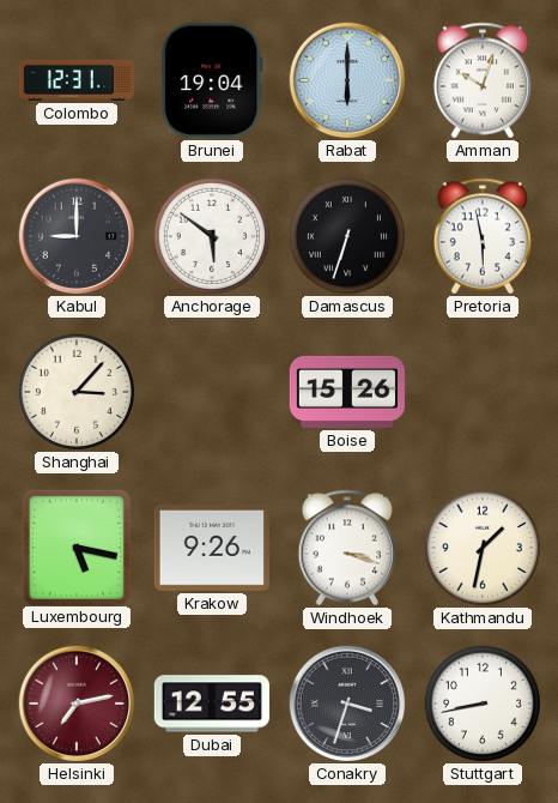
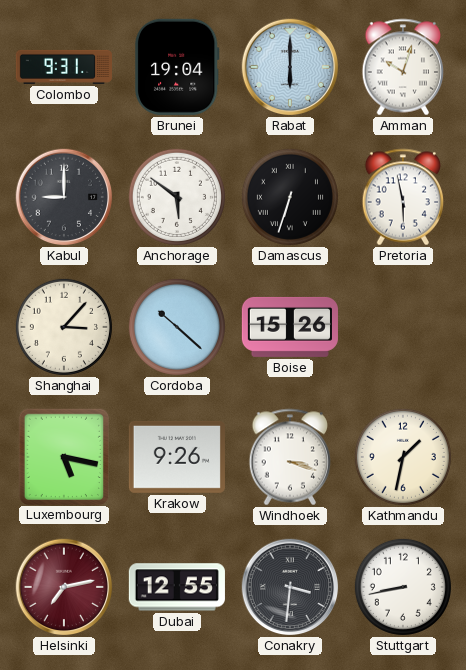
Colombo: 12:31 -> 9:31
Cordoba: none -> 10:22
Conakry: 3:33 -> 3:31
